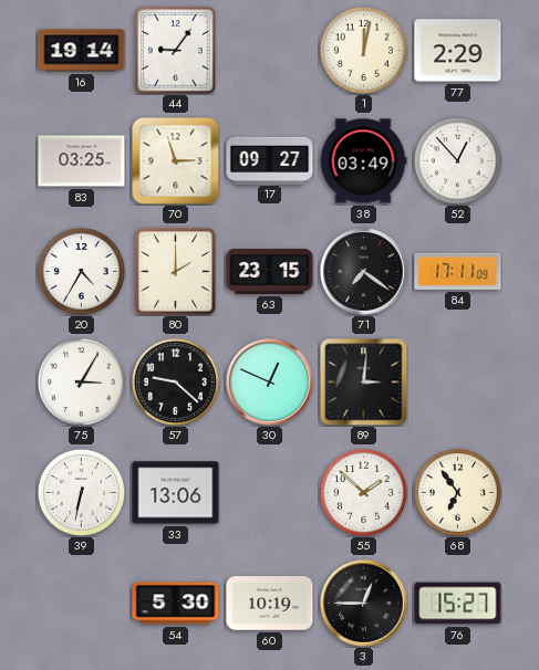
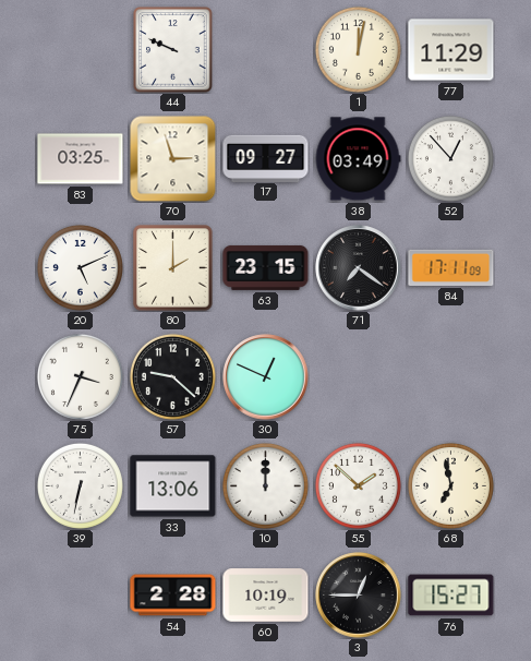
16: 19:14 -> none
44: 9:06 -> 9:49
77: 2:29 -> 11:29
20: 4:35 -> 5:11
75: 3:05 -> 3:34
89: 3:01 -> none
10: none -> 12:00
68: 6:54 -> 6:58
54: 5:30 -> 2:28
